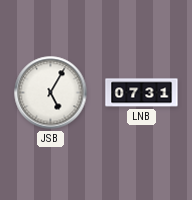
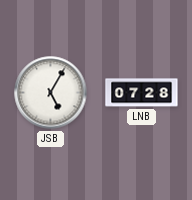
LNB: 07:31 -> 07:28
